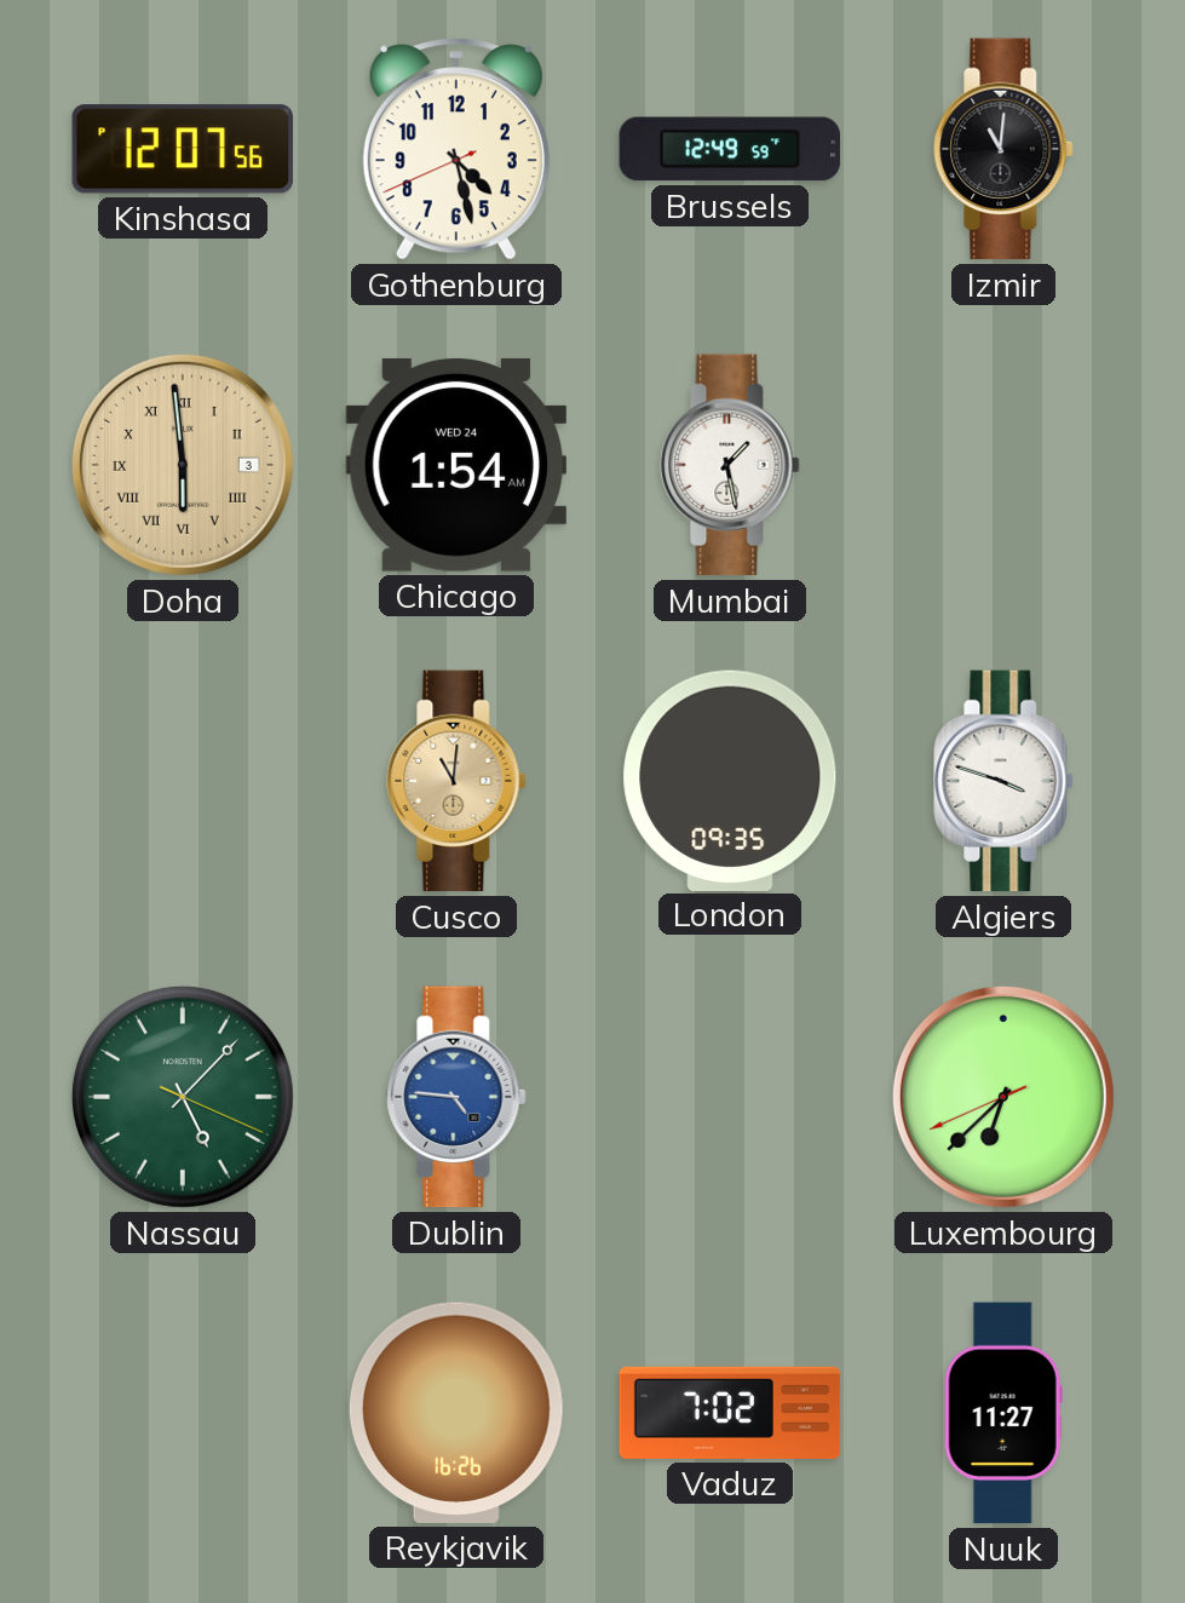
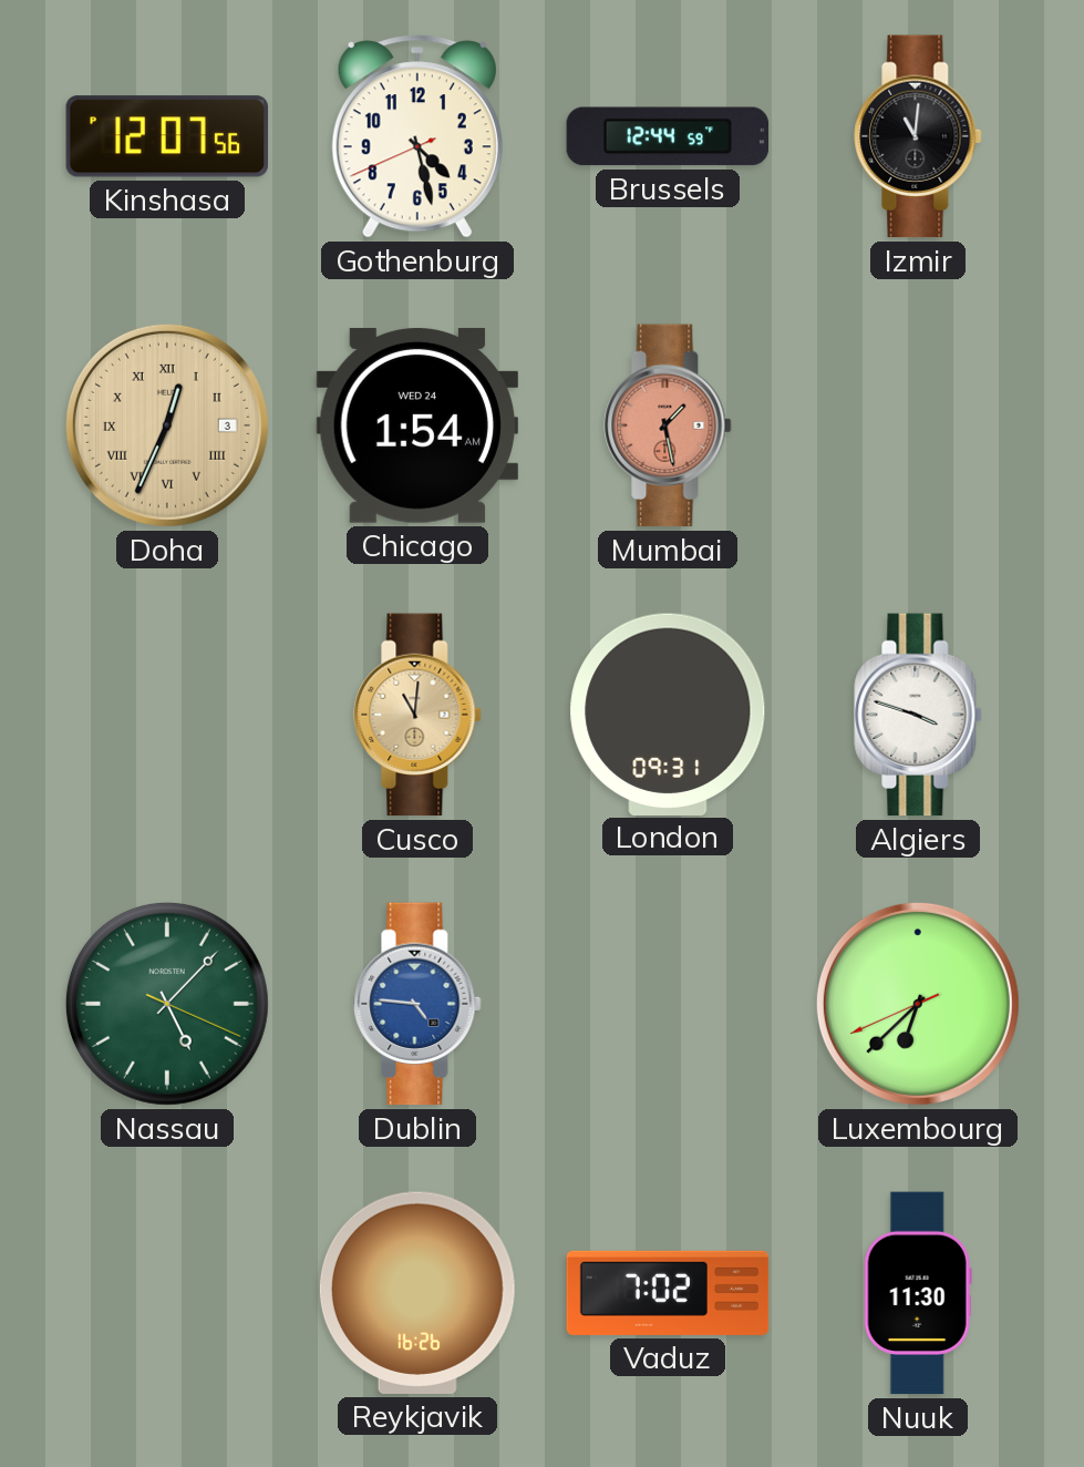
Brussels: 12:49 -> 12:44
Doha: 5:59 -> 12:34
Mumbai dial: white -> salmon
London: 09:35 -> 09:31
Nuuk: 11:27 -> 11:30
